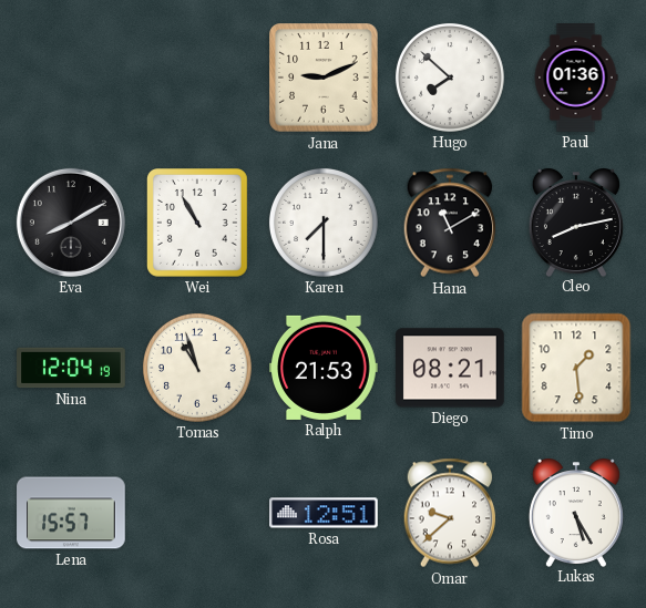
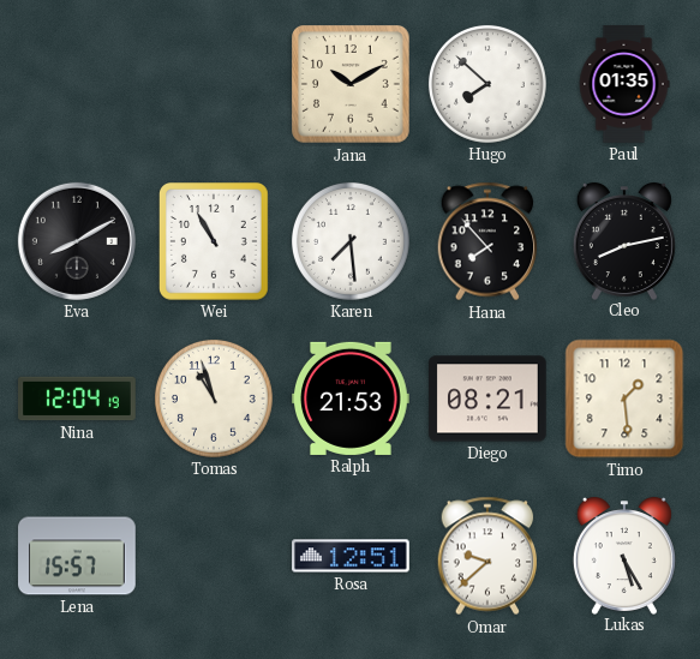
Jana: 9:11 -> 10:10
Paul: 01:36 -> 01:35
Karen: 7:30 -> 7:29
Hana: 11:10 -> 7:53
